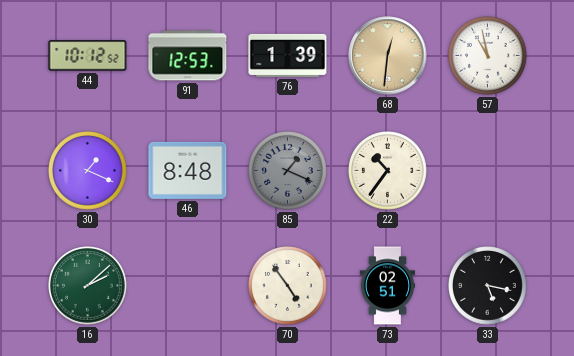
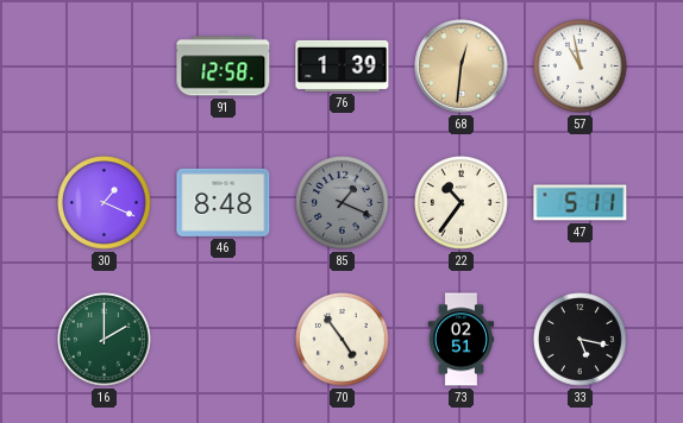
44: 10:12 -> none
91: 12:53 -> 12:58
47: none -> 5:11
16: 2:08 -> 2:00
